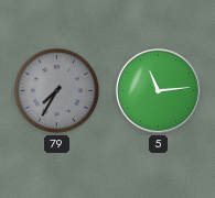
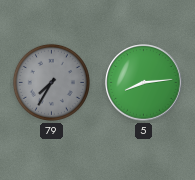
5: 11:14 -> 8:14
